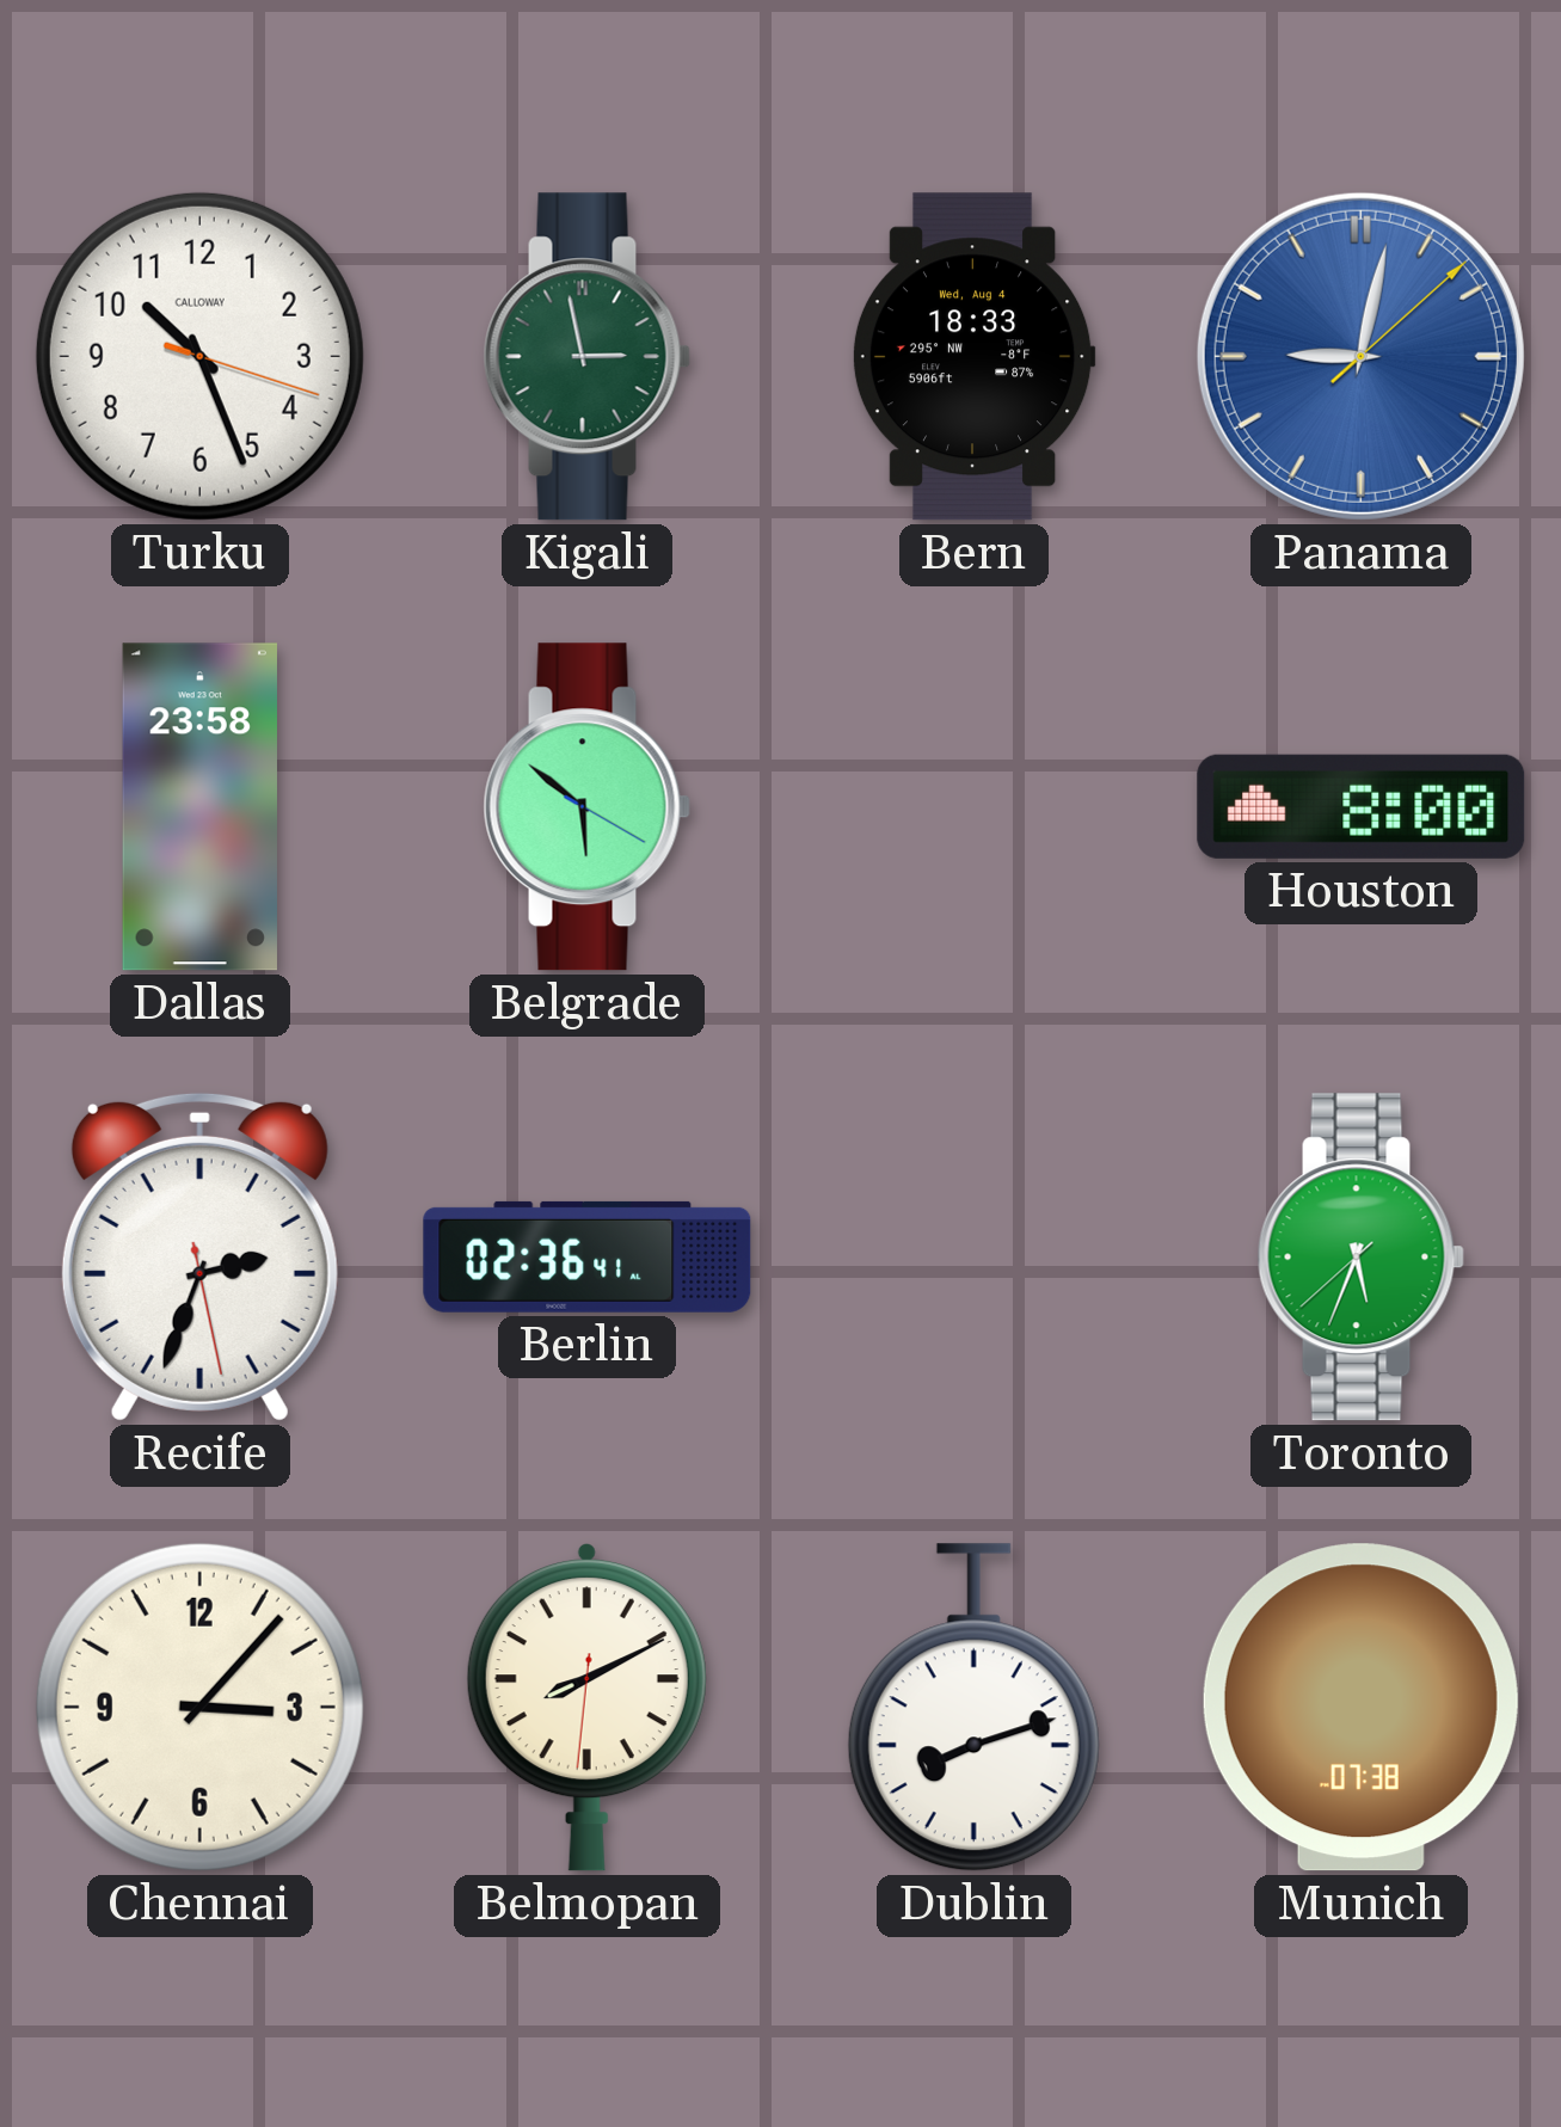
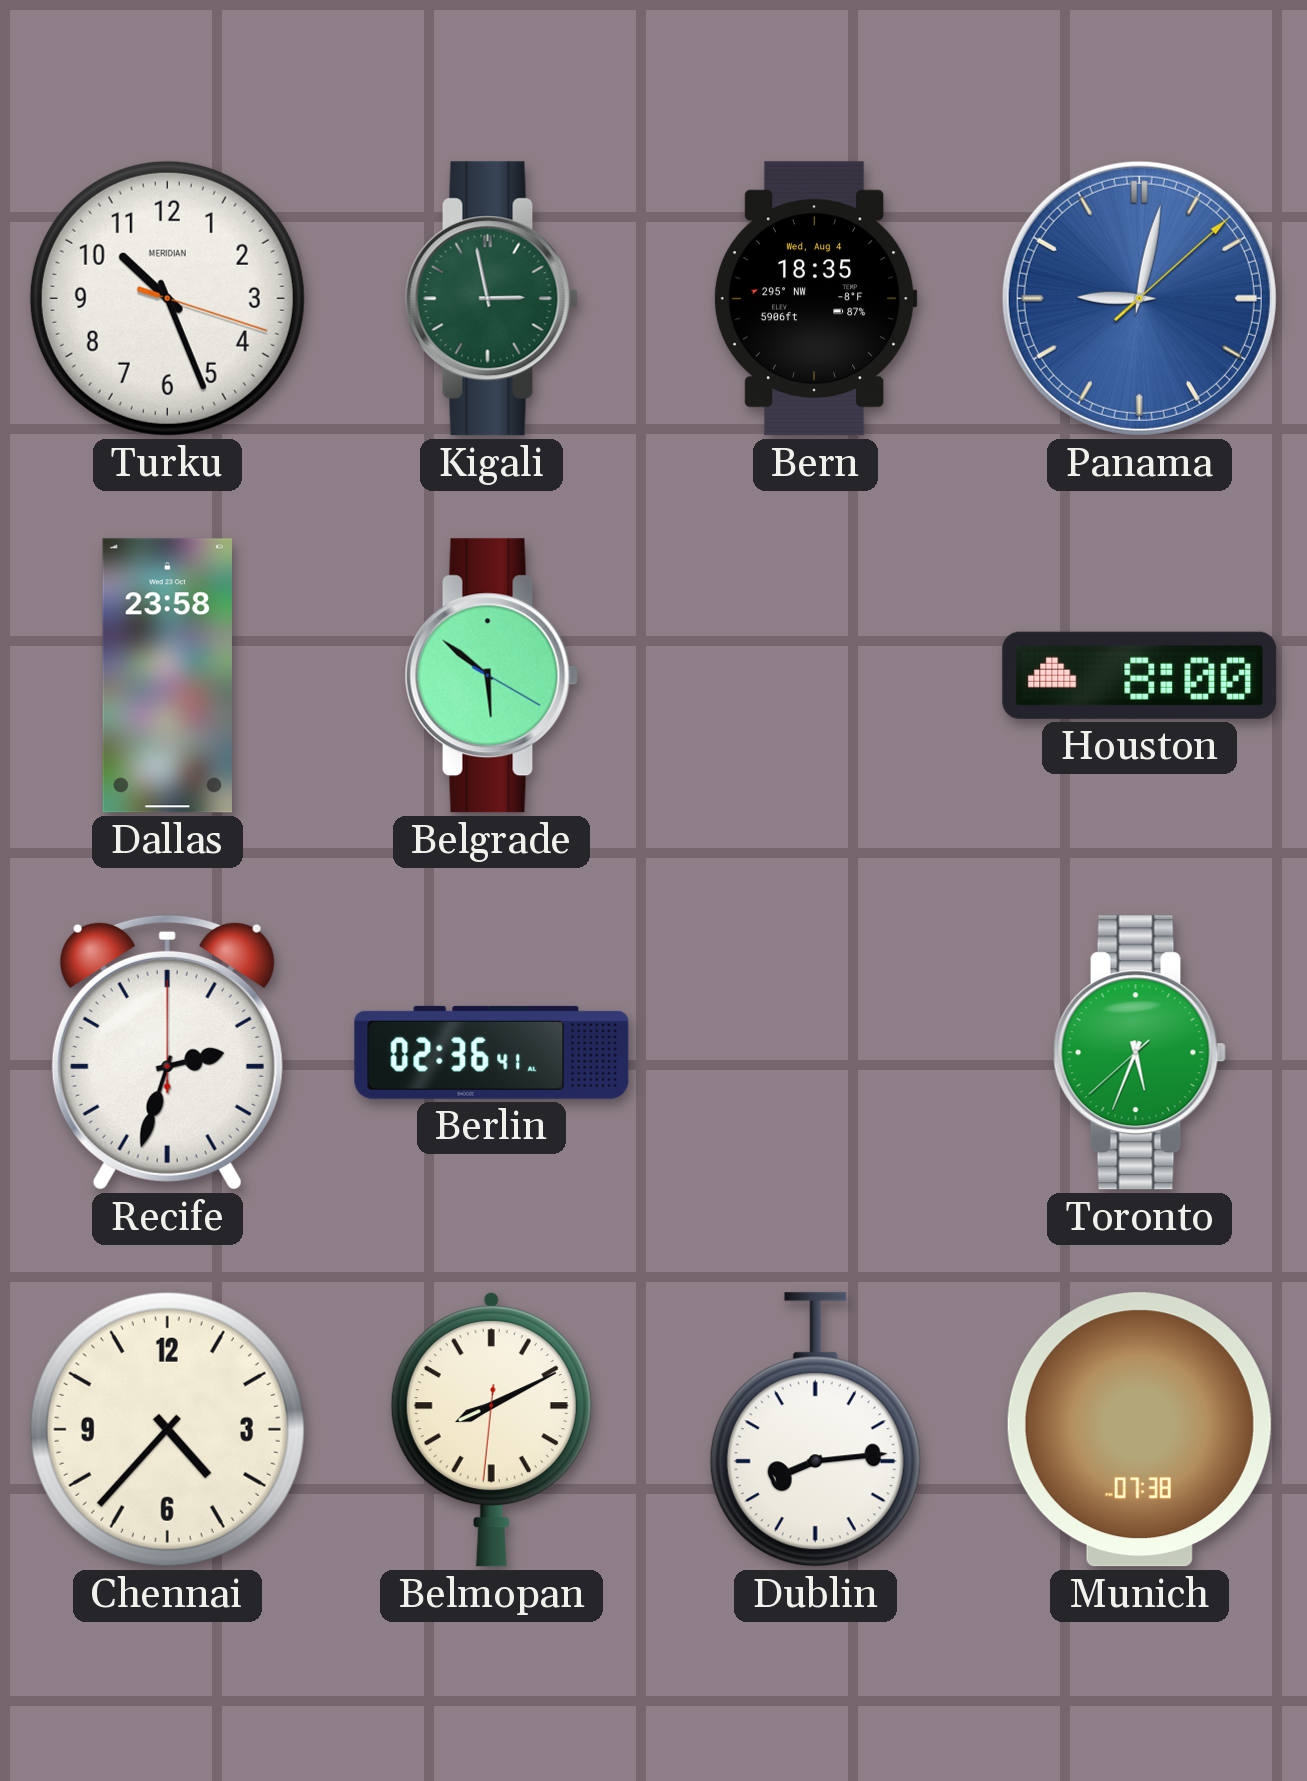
Turku brand: CALLOWAY -> MERIDIAN
Bern: 18:33 -> 18:35
Recife: 2:33:28 -> 2:33:00
Chennai: 3:07 -> 4:37
Dublin: 8:12 -> 8:14
